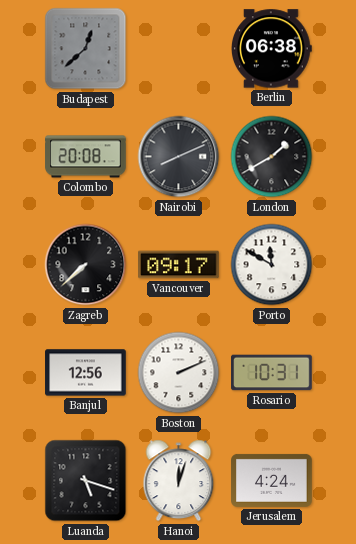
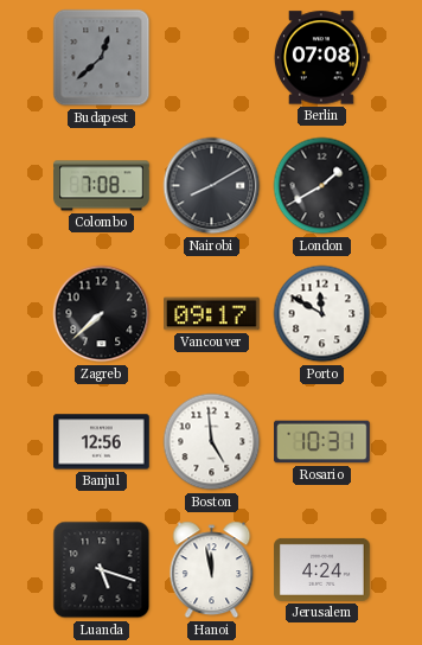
Berlin: 06:38 -> 07:08
Colombo: 20:08 -> 7:08
Nairobi: 8:11 -> 8:10
Boston: 2:11 -> 4:59
Hanoi: 12:03 -> 11:58
